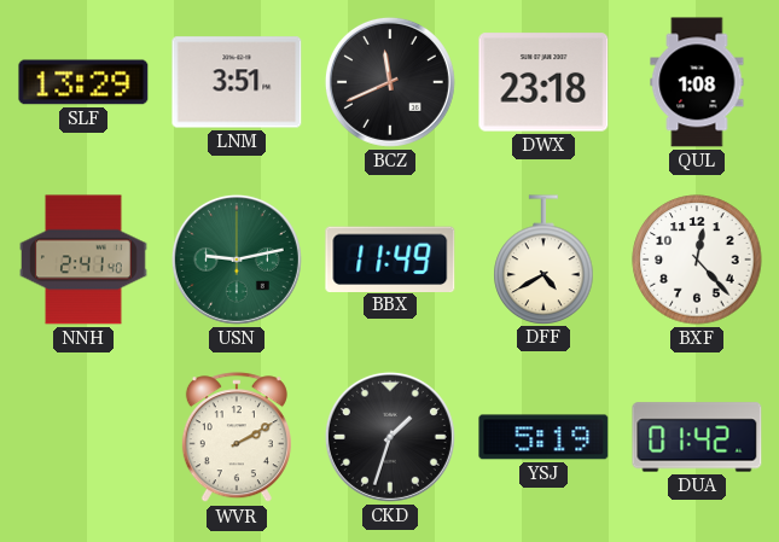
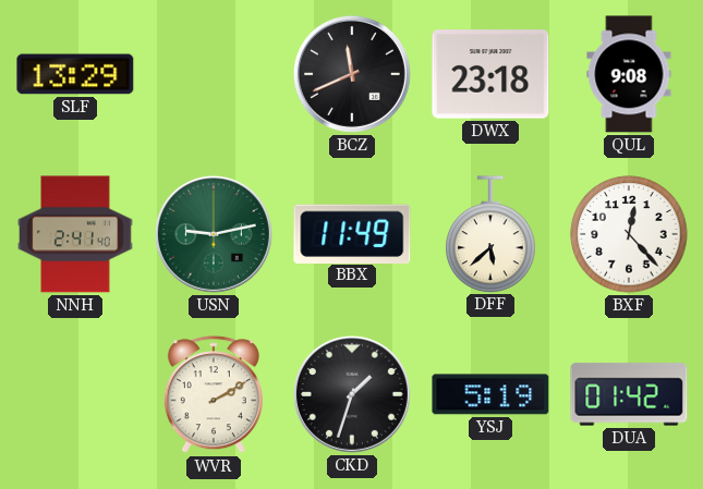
LNM: 3:51 -> none
QUL: 1:08 -> 9:08
DFF: 4:40 -> 5:38
